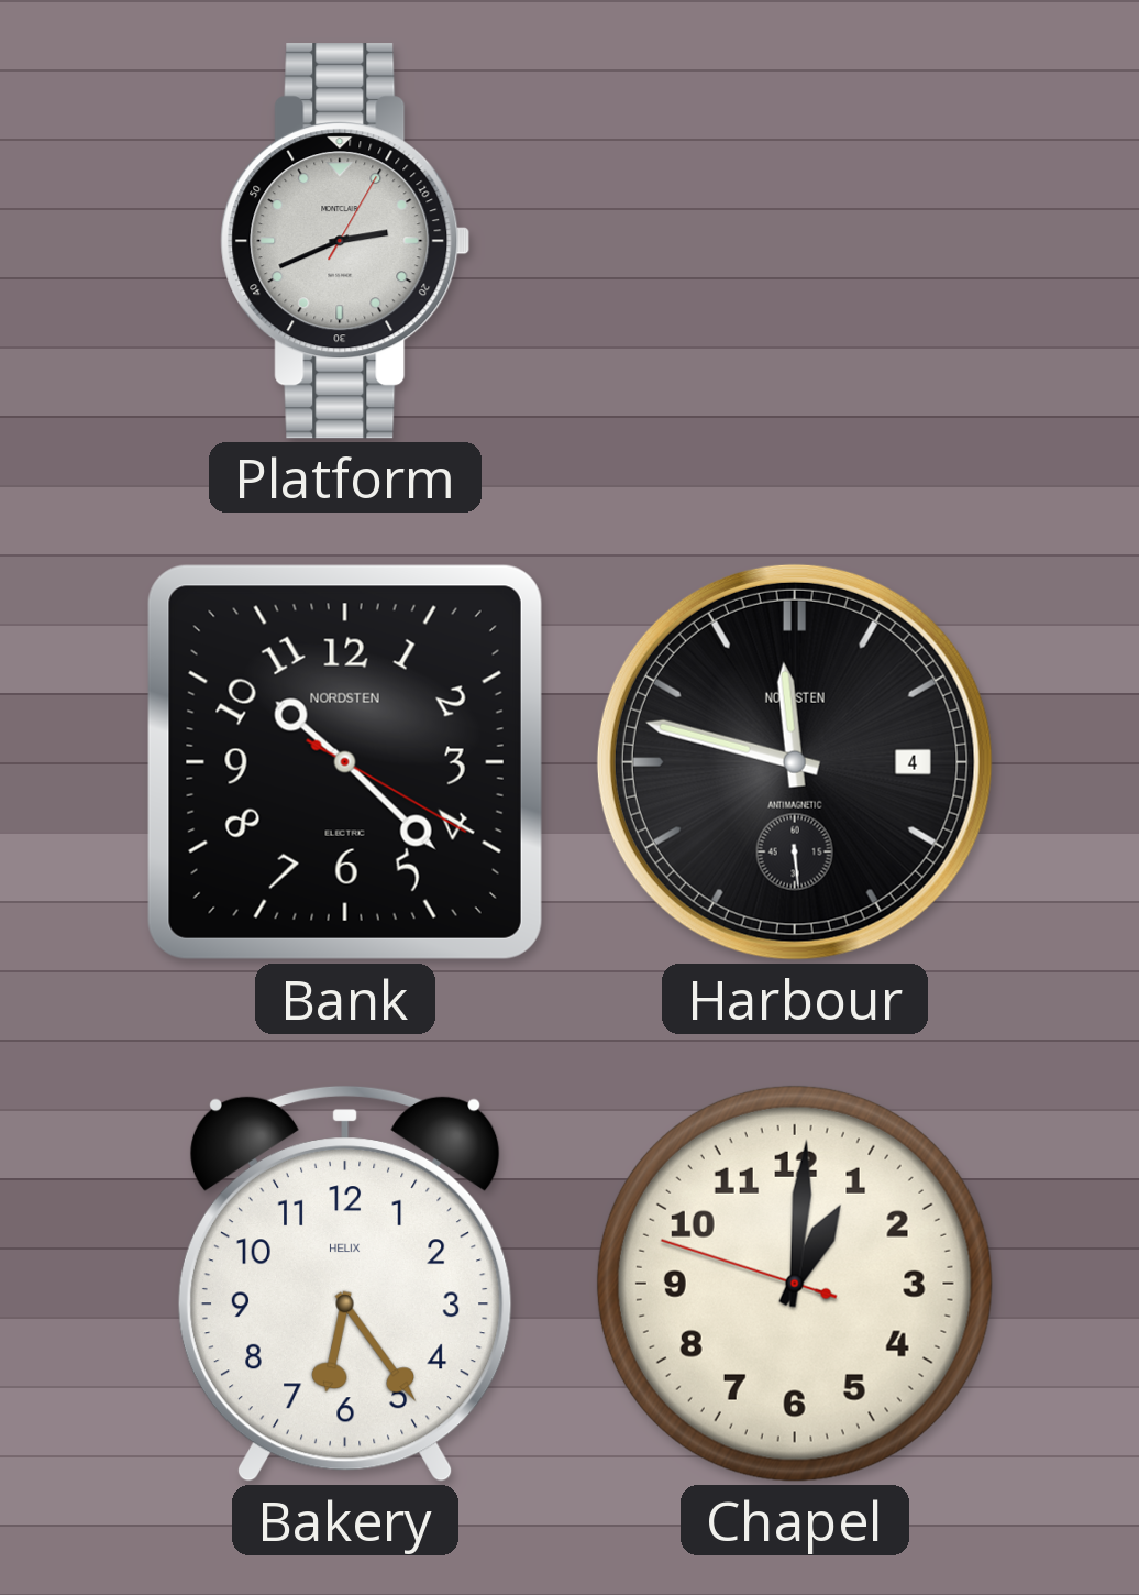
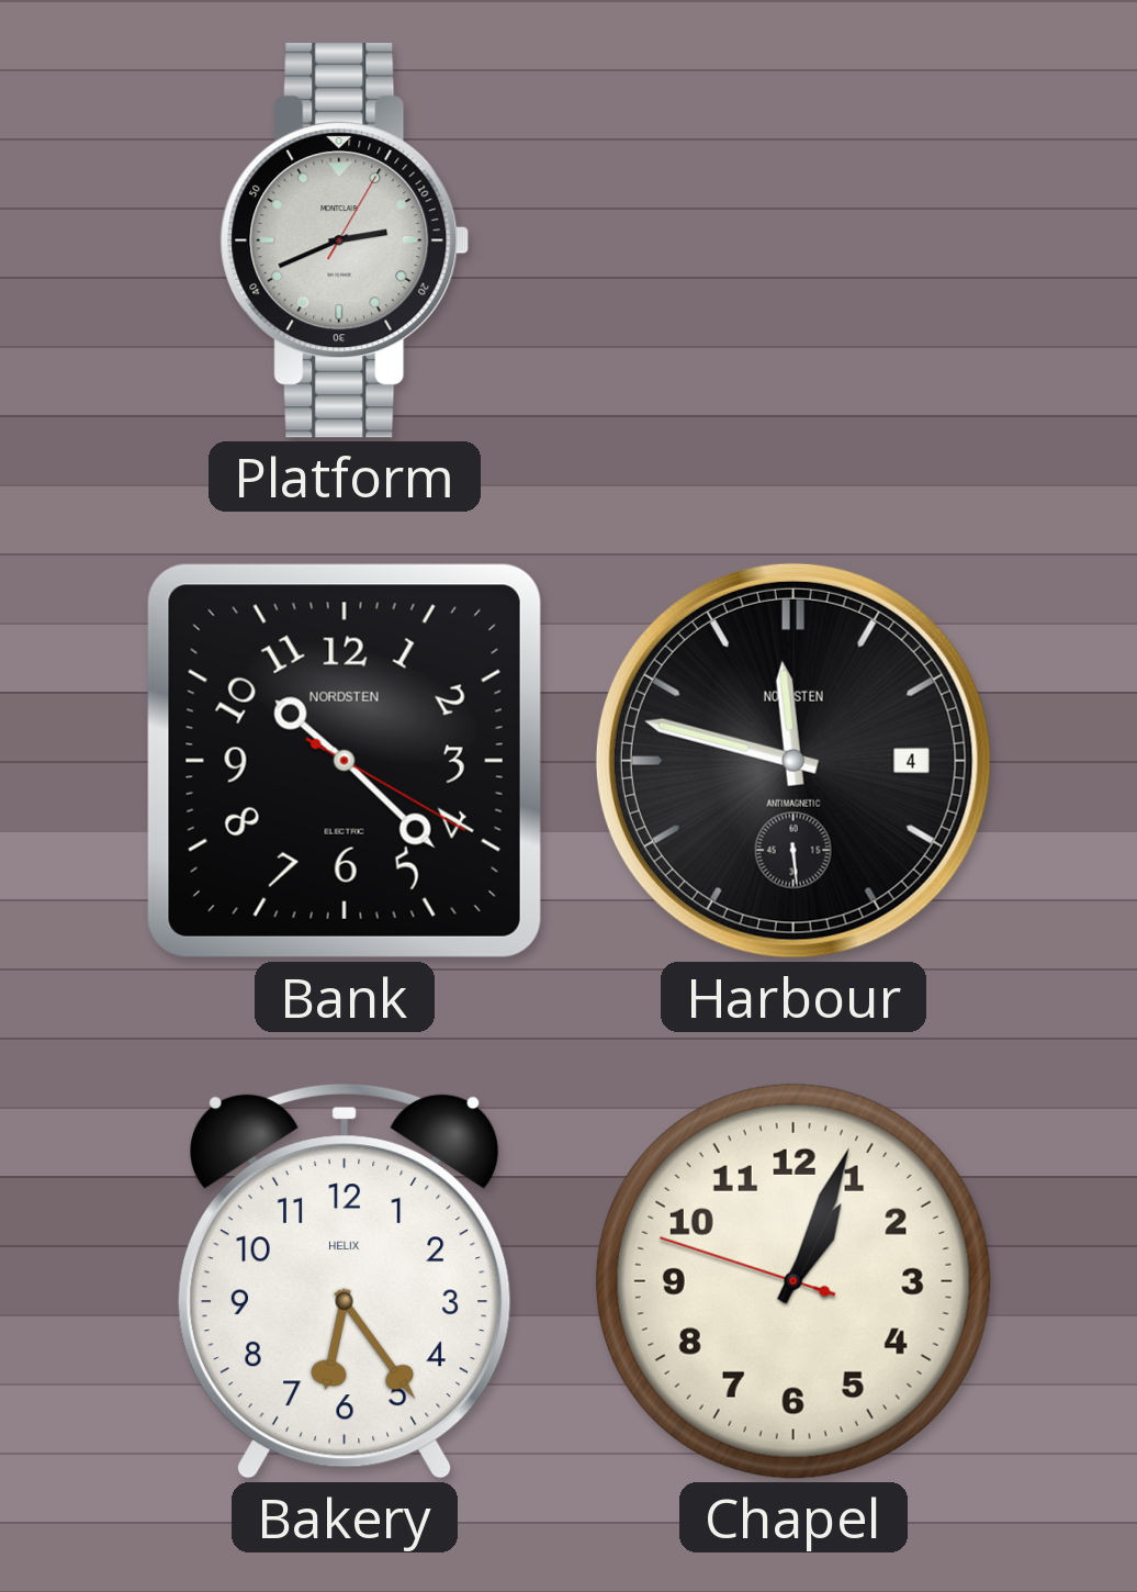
Chapel: 1:00 -> 1:03
